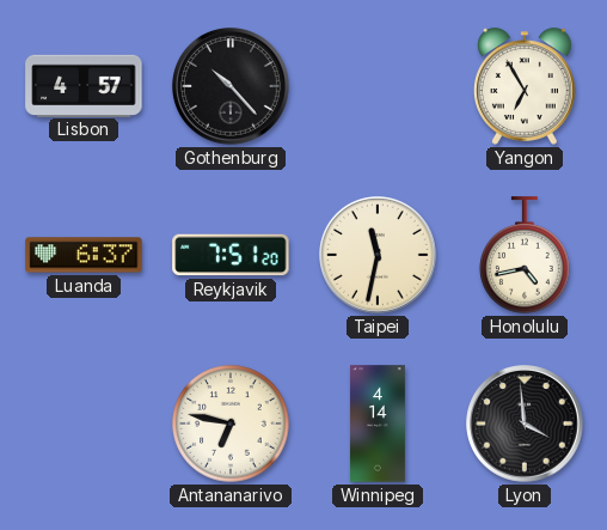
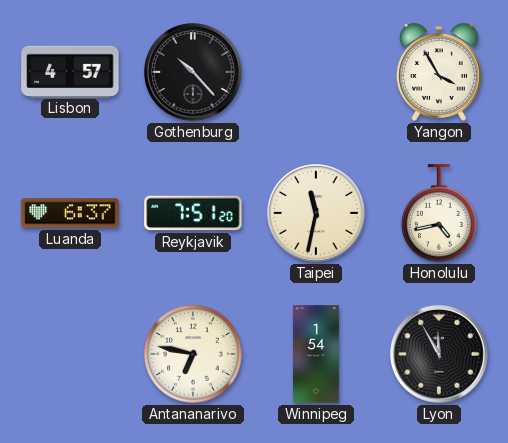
Yangon: 6:55 -> 3:55
Winnipeg: 4:14 -> 1:54
Lyon: 3:59 -> 11:55
